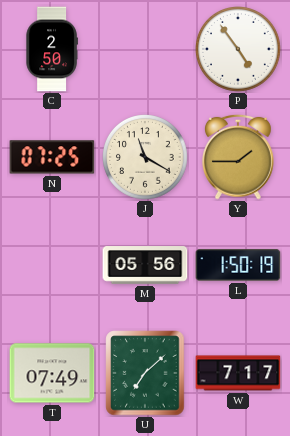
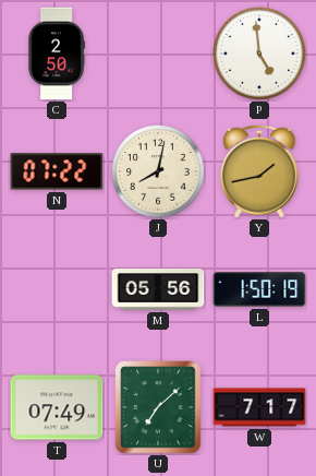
P: 4:54 -> 4:59
N: 07:25 -> 07:22
J: 11:20 -> 8:02
Y: 1:45 -> 1:43
